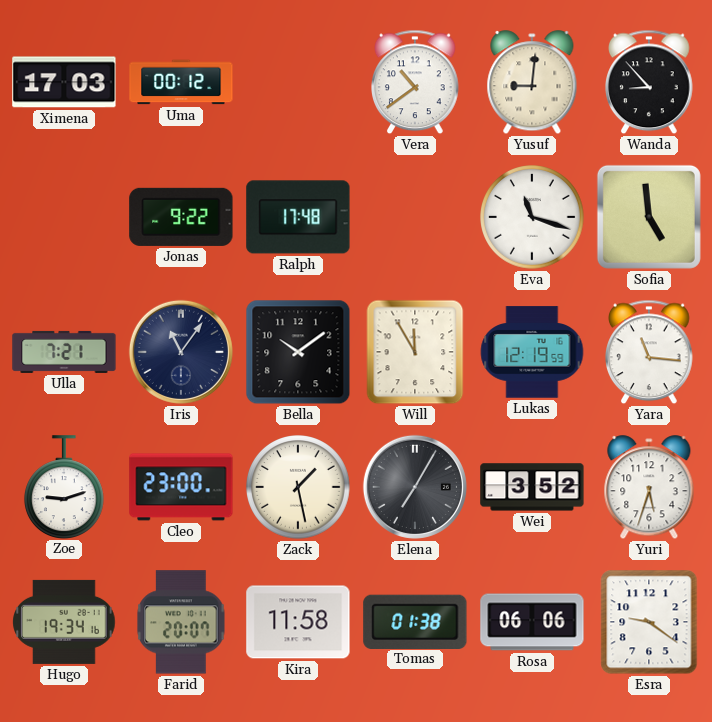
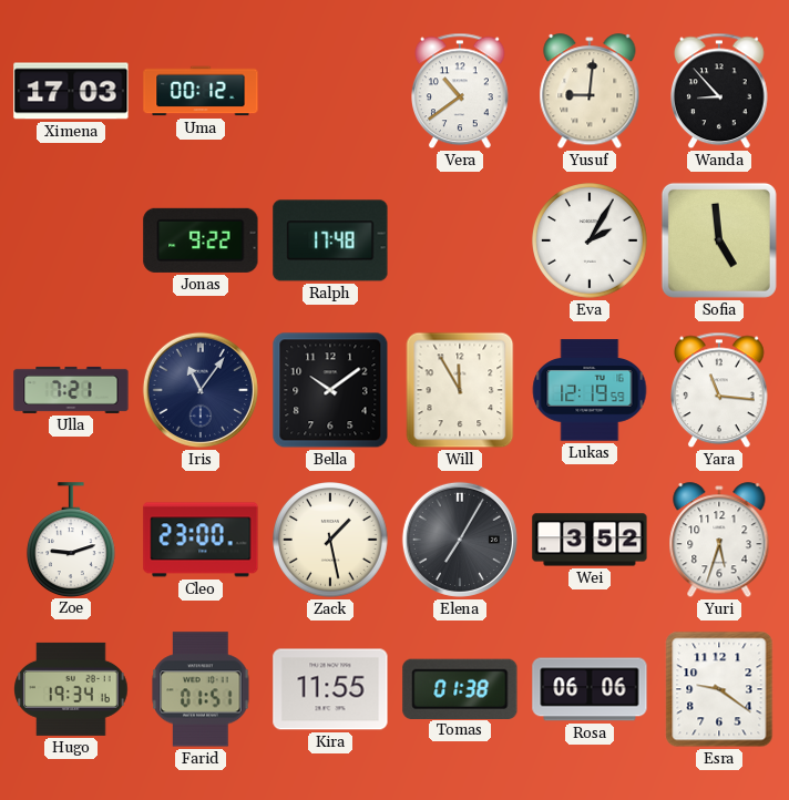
Eva: 11:18 -> 2:05
Farid: 20:07 -> 01:51
Kira: 11:58 -> 11:55
